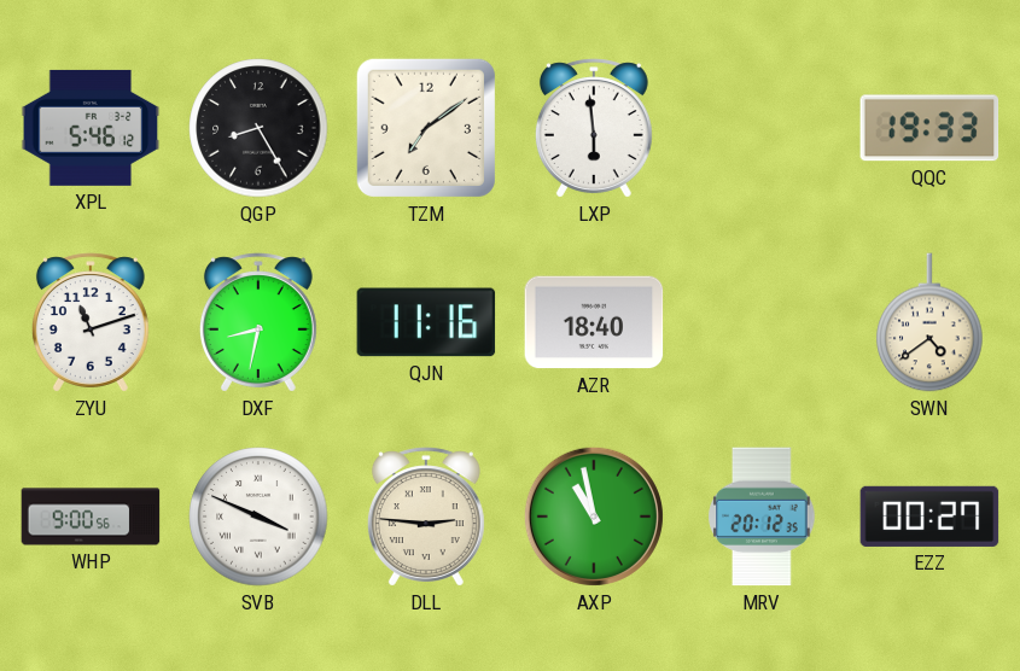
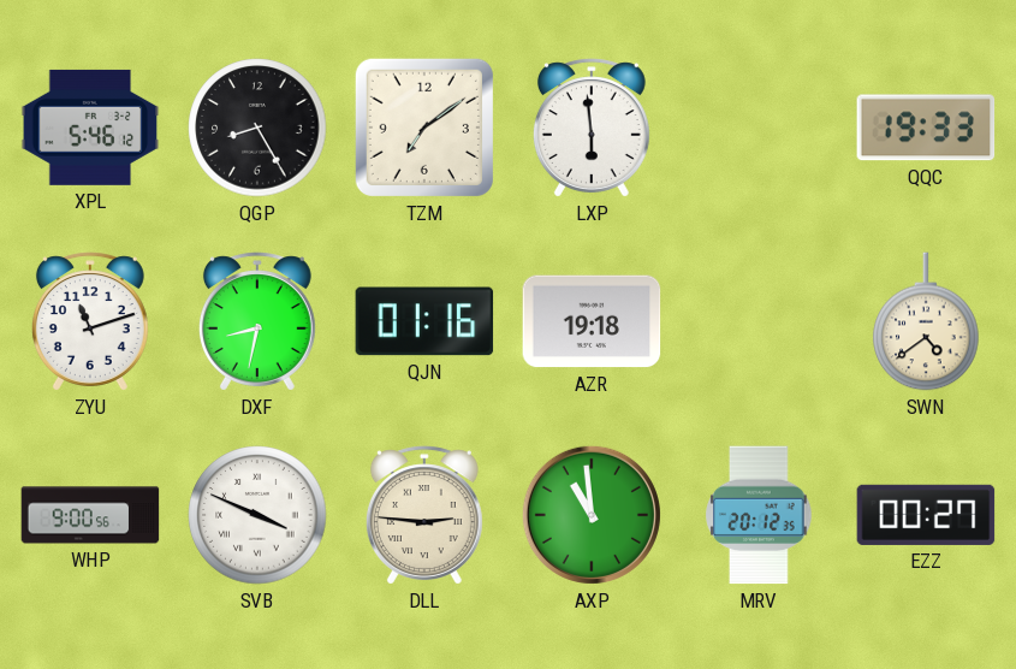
QJN: 11:16 -> 01:16
AZR: 18:40 -> 19:18
AXP: 10:58 -> 10:59
